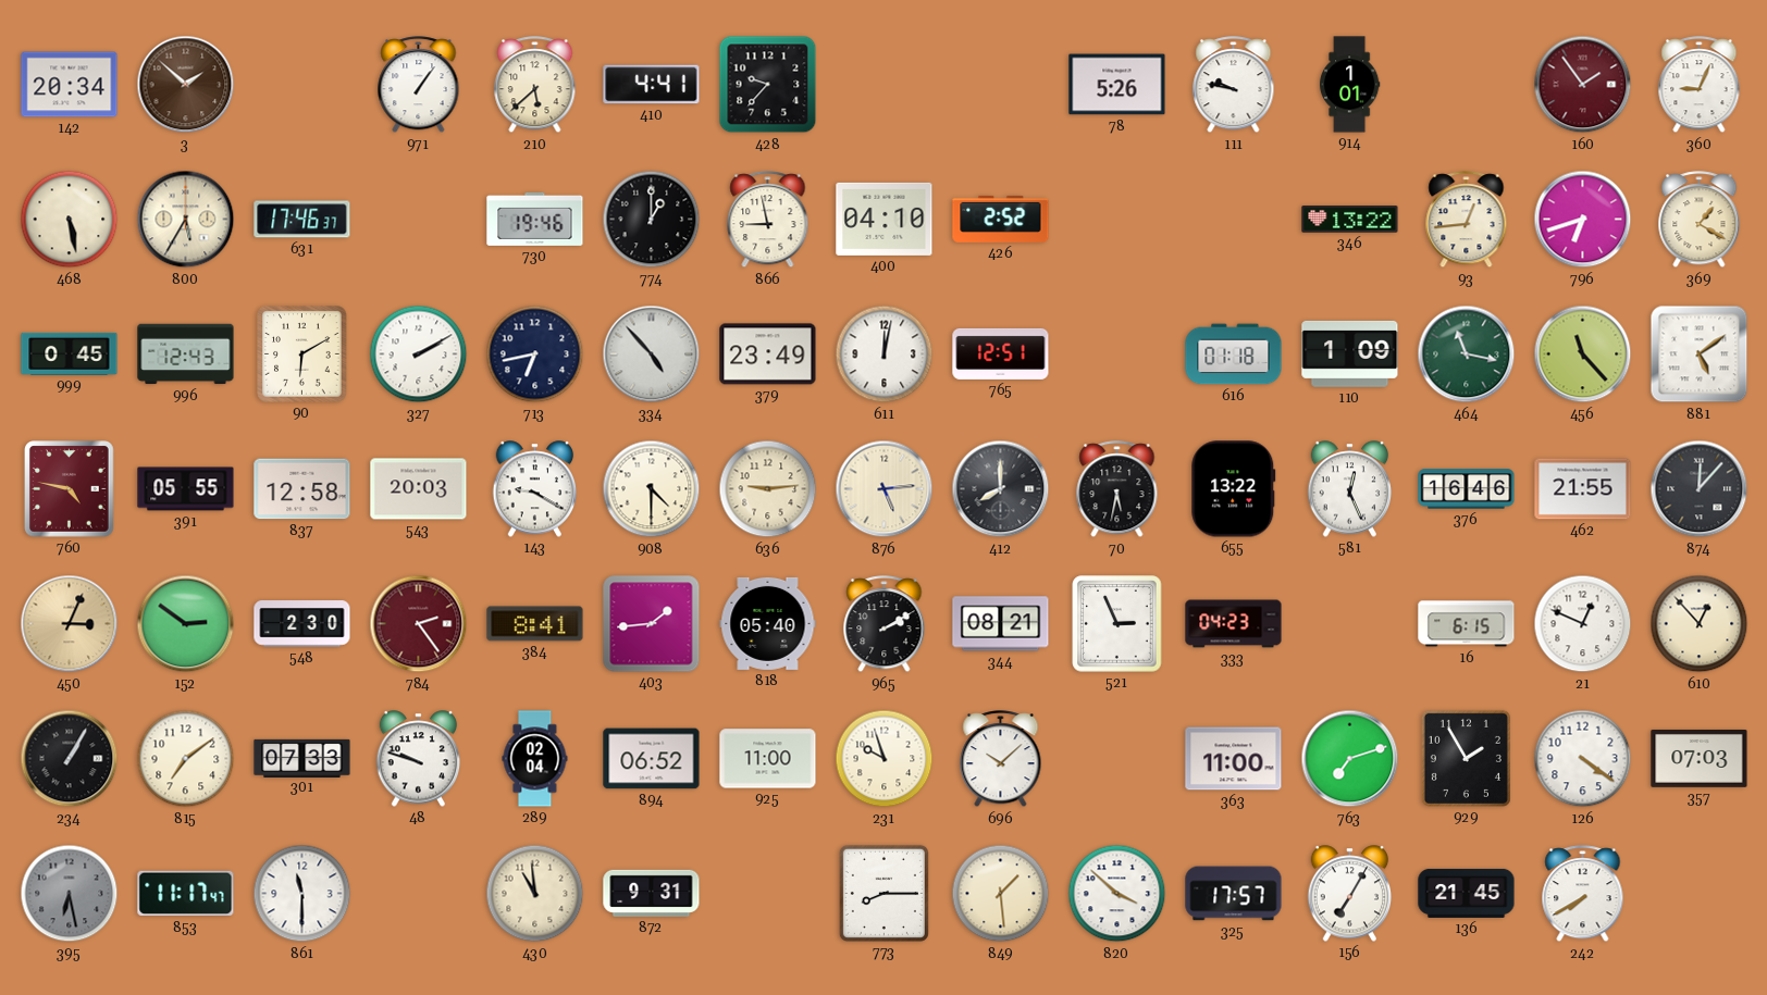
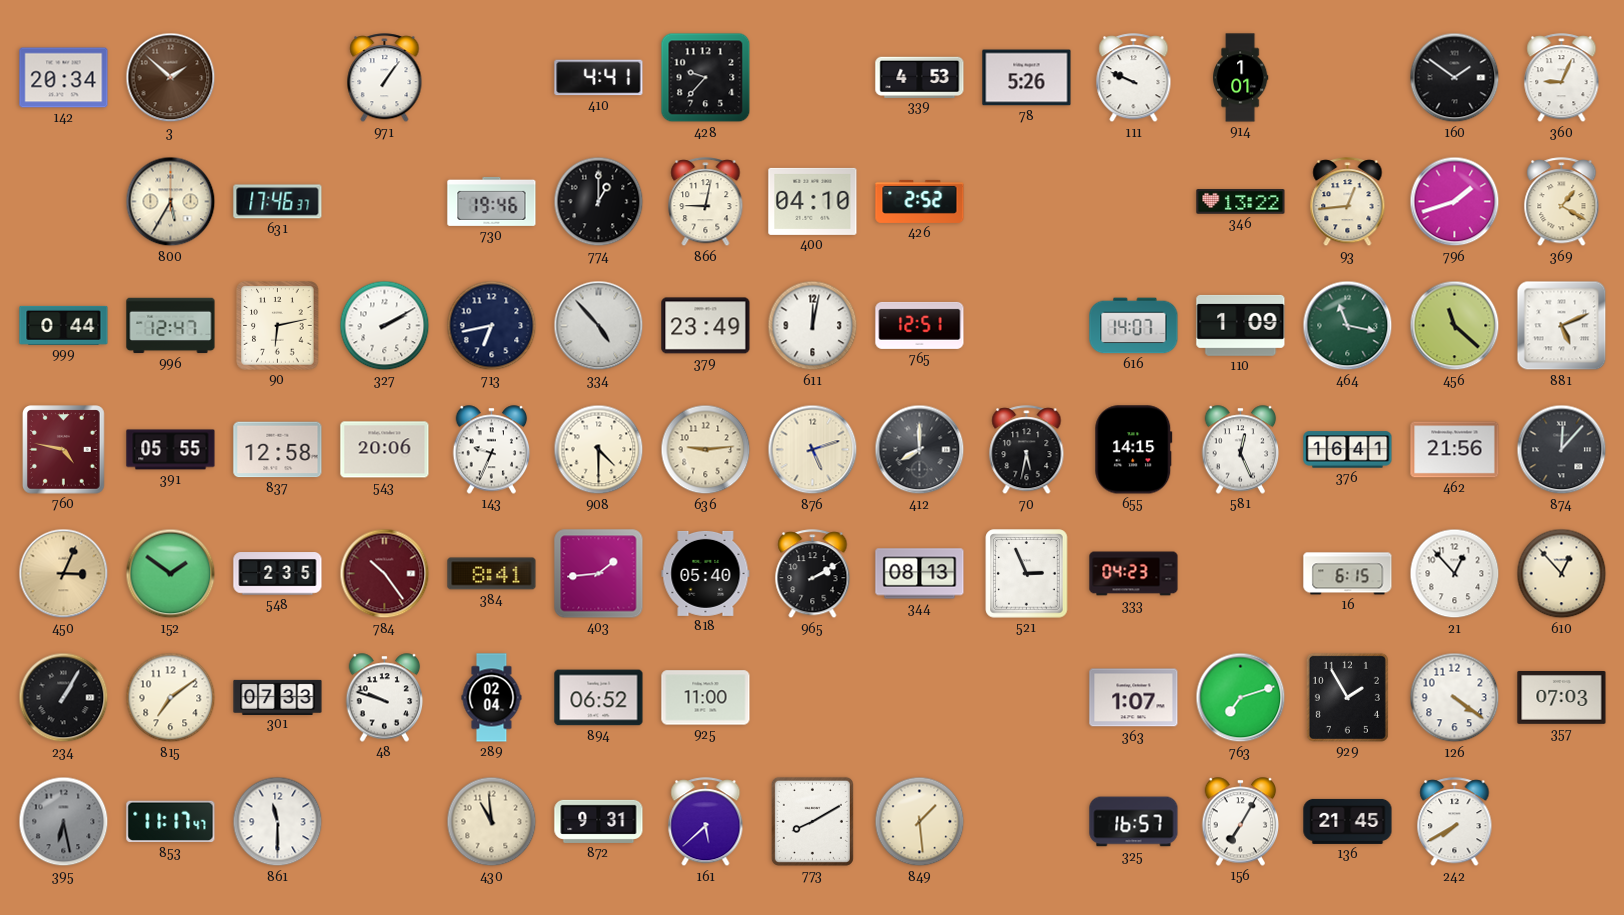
210: 5:38 -> none
339: none -> 4:53
111: 9:47 -> 9:49
160: 1:54 -> 1:51
160 dial: burgundy -> black
468: 5:28 -> none
866: 8:58 -> 9:02
796: 6:42 -> 1:42
999: 0:45 -> 0:44
996: 12:43 -> 12:47
90: 6:10 -> 6:13
616: 01:18 -> 14:07
456: 11:23 -> 11:22
881: 5:09 -> 5:11
543: 20:03 -> 20:06
143: 9:20 -> 9:34
876: 5:14 -> 5:12
655: 13:22 -> 14:15
376: 16:46 -> 16:41
462: 21:55 -> 21:56
152: 2:51 -> 1:51
548: 2:30 -> 2:35
784: 2:24 -> 10:24
344: 08:21 -> 08:13
21: 12:49 -> 12:53
231: 9:57 -> none
696: 10:08 -> none
363: 11:00 -> 1:07
161: none -> 5:38
773: 8:15 -> 8:10
820: 3:52 -> none
325: 17:57 -> 16:57
